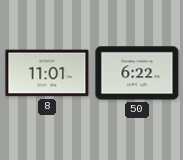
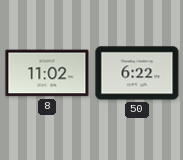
8: 11:01 -> 11:02
